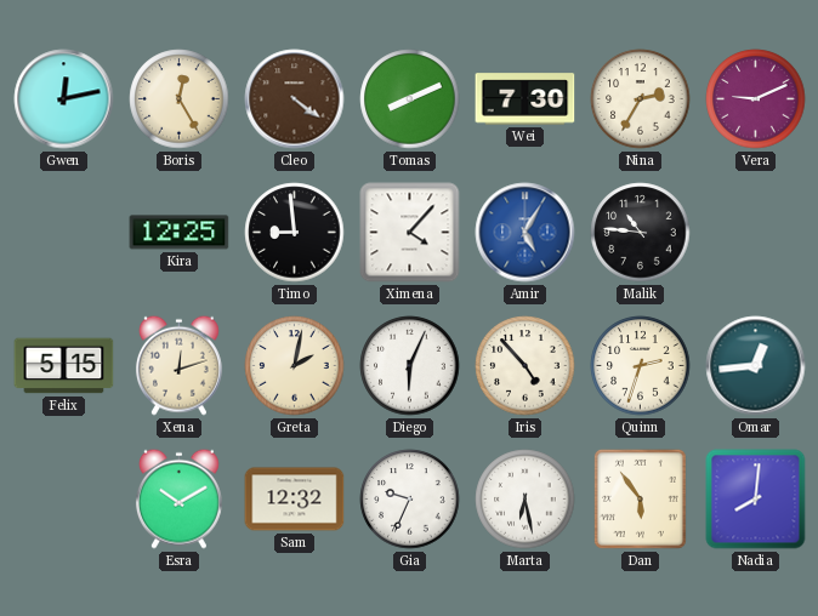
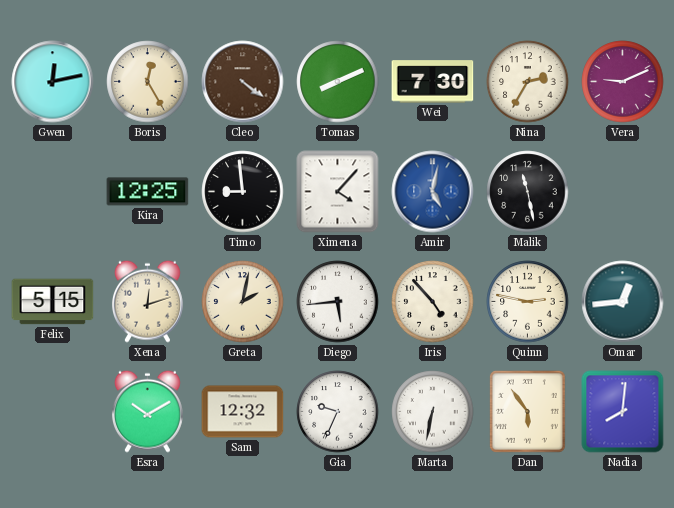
Amir: 5:05 -> 5:02
Malik: 10:46 -> 11:28
Diego: 6:04 -> 5:44
Quinn: 2:33 -> 2:47
Marta: 6:28 -> 6:32
